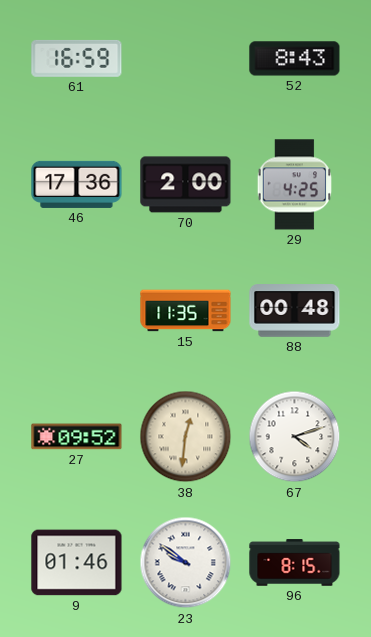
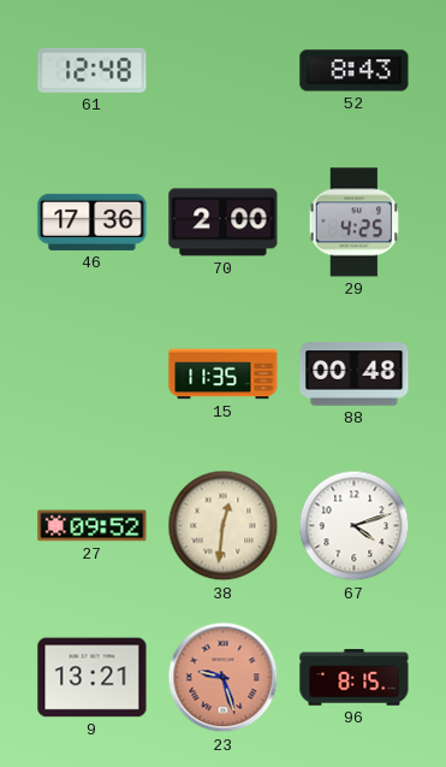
61: 16:59 -> 12:48
9: 01:46 -> 13:21
23: 9:51 -> 9:27
23 dial: white -> salmon
